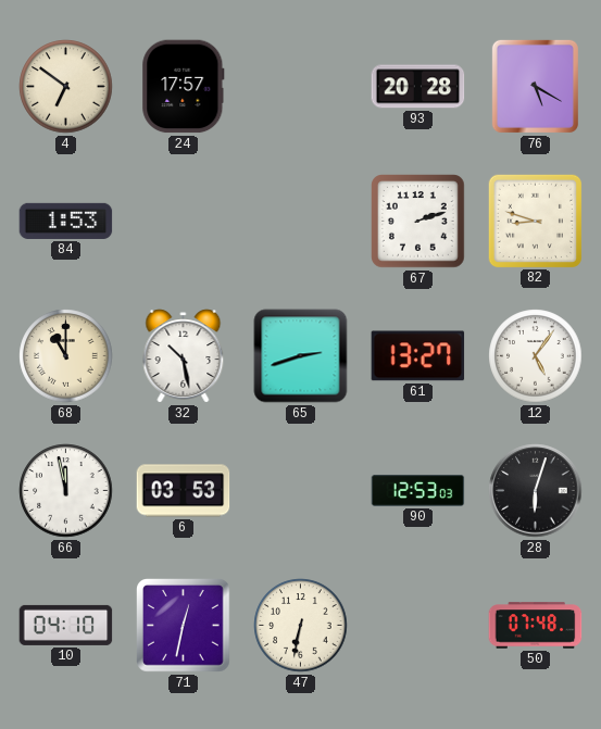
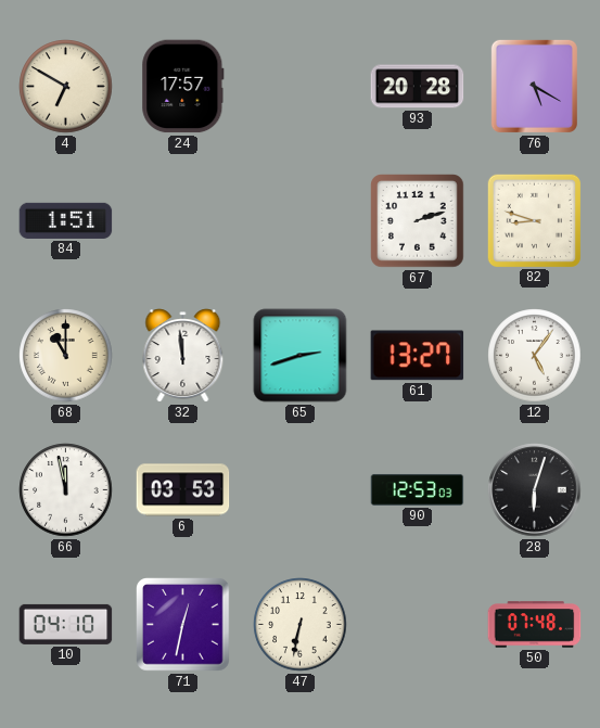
4: 6:51 -> 6:50
84: 1:53 -> 1:51
32: 10:28 -> 11:59
